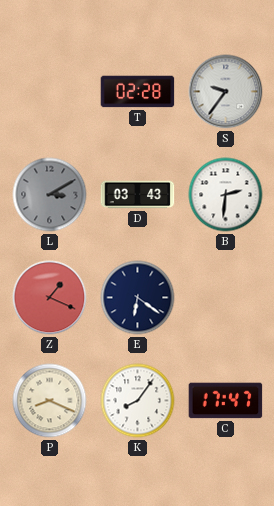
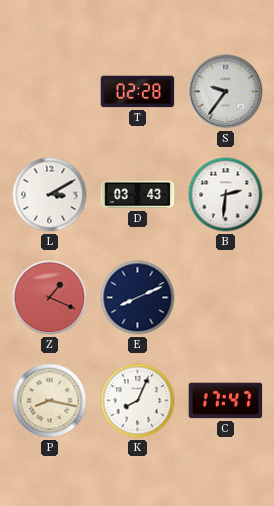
L dial: grey -> white
E: 6:21 -> 8:11
P: 8:19 -> 8:17
K: 8:06 -> 8:04
